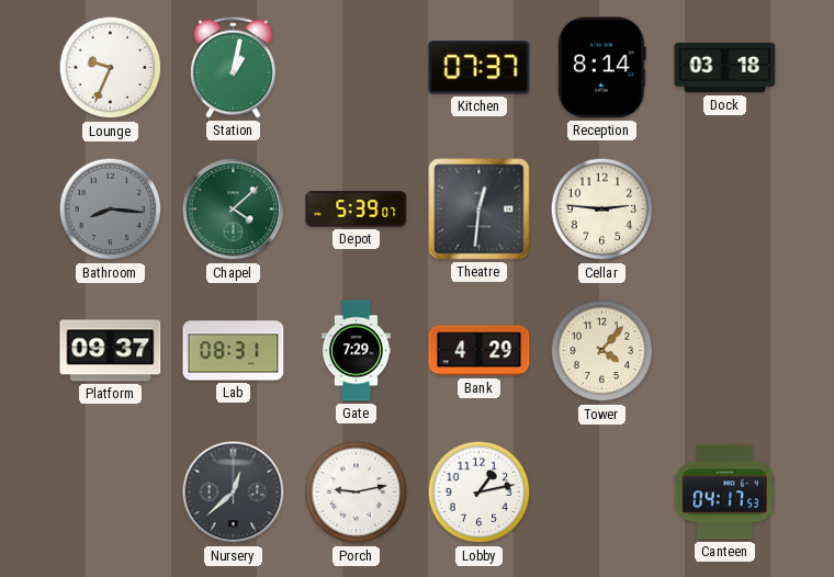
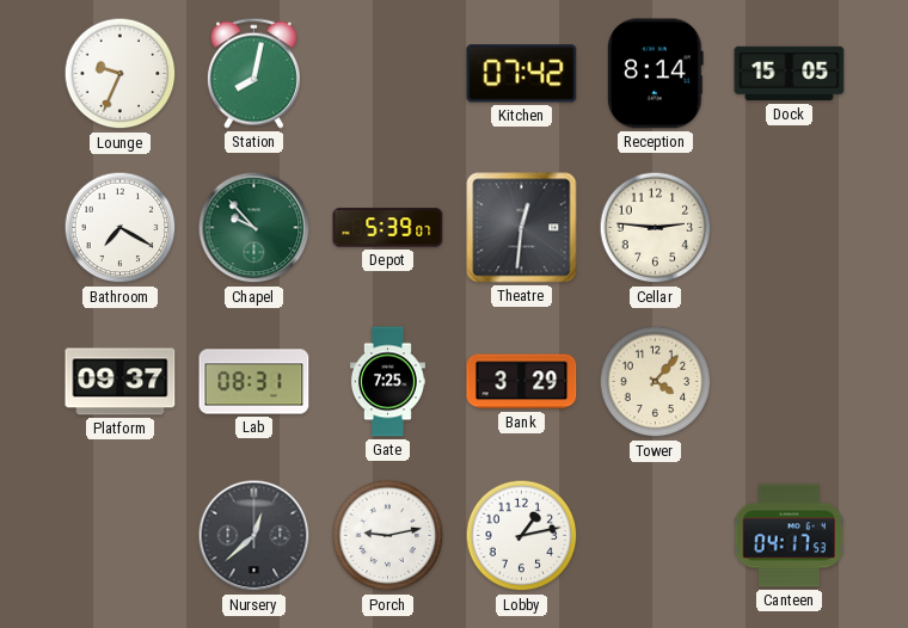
Station: 1:02 -> 8:02
Kitchen: 07:37 -> 07:42
Dock: 03:18 -> 15:05
Bathroom: 8:16 -> 7:20
Bathroom dial: grey -> white
Chapel: 4:08 -> 9:53
Gate: 7:29 -> 7:25
Bank: 4:29 -> 3:29
